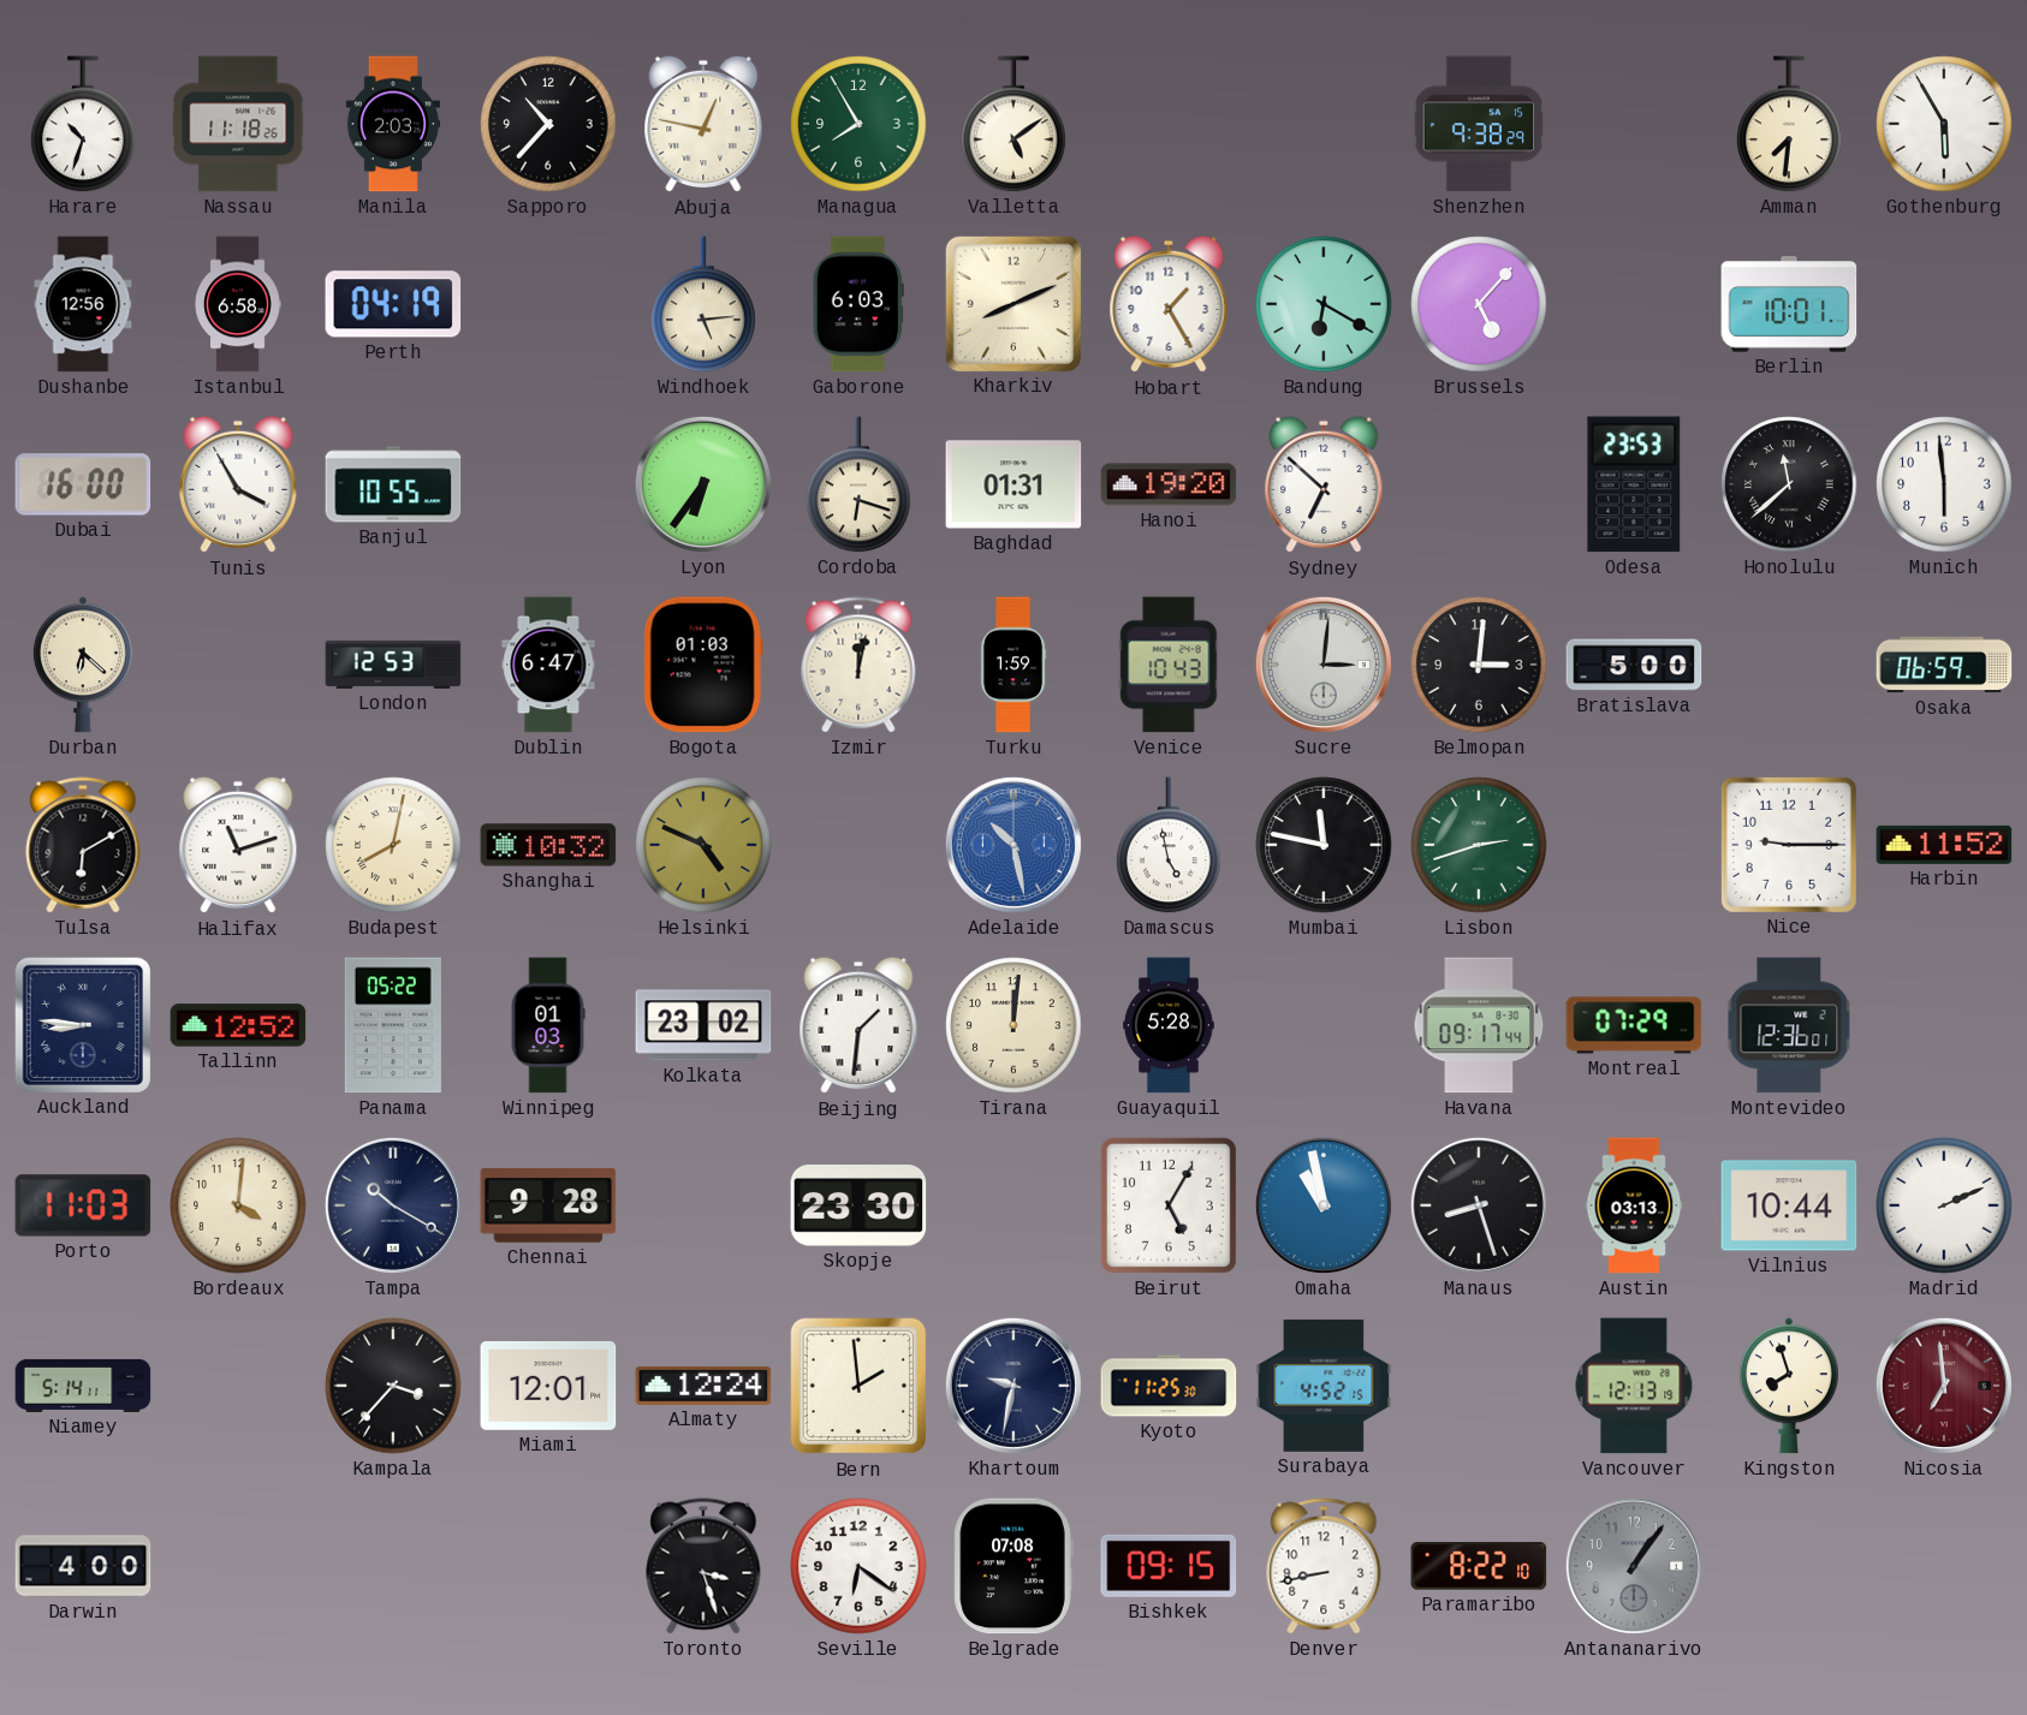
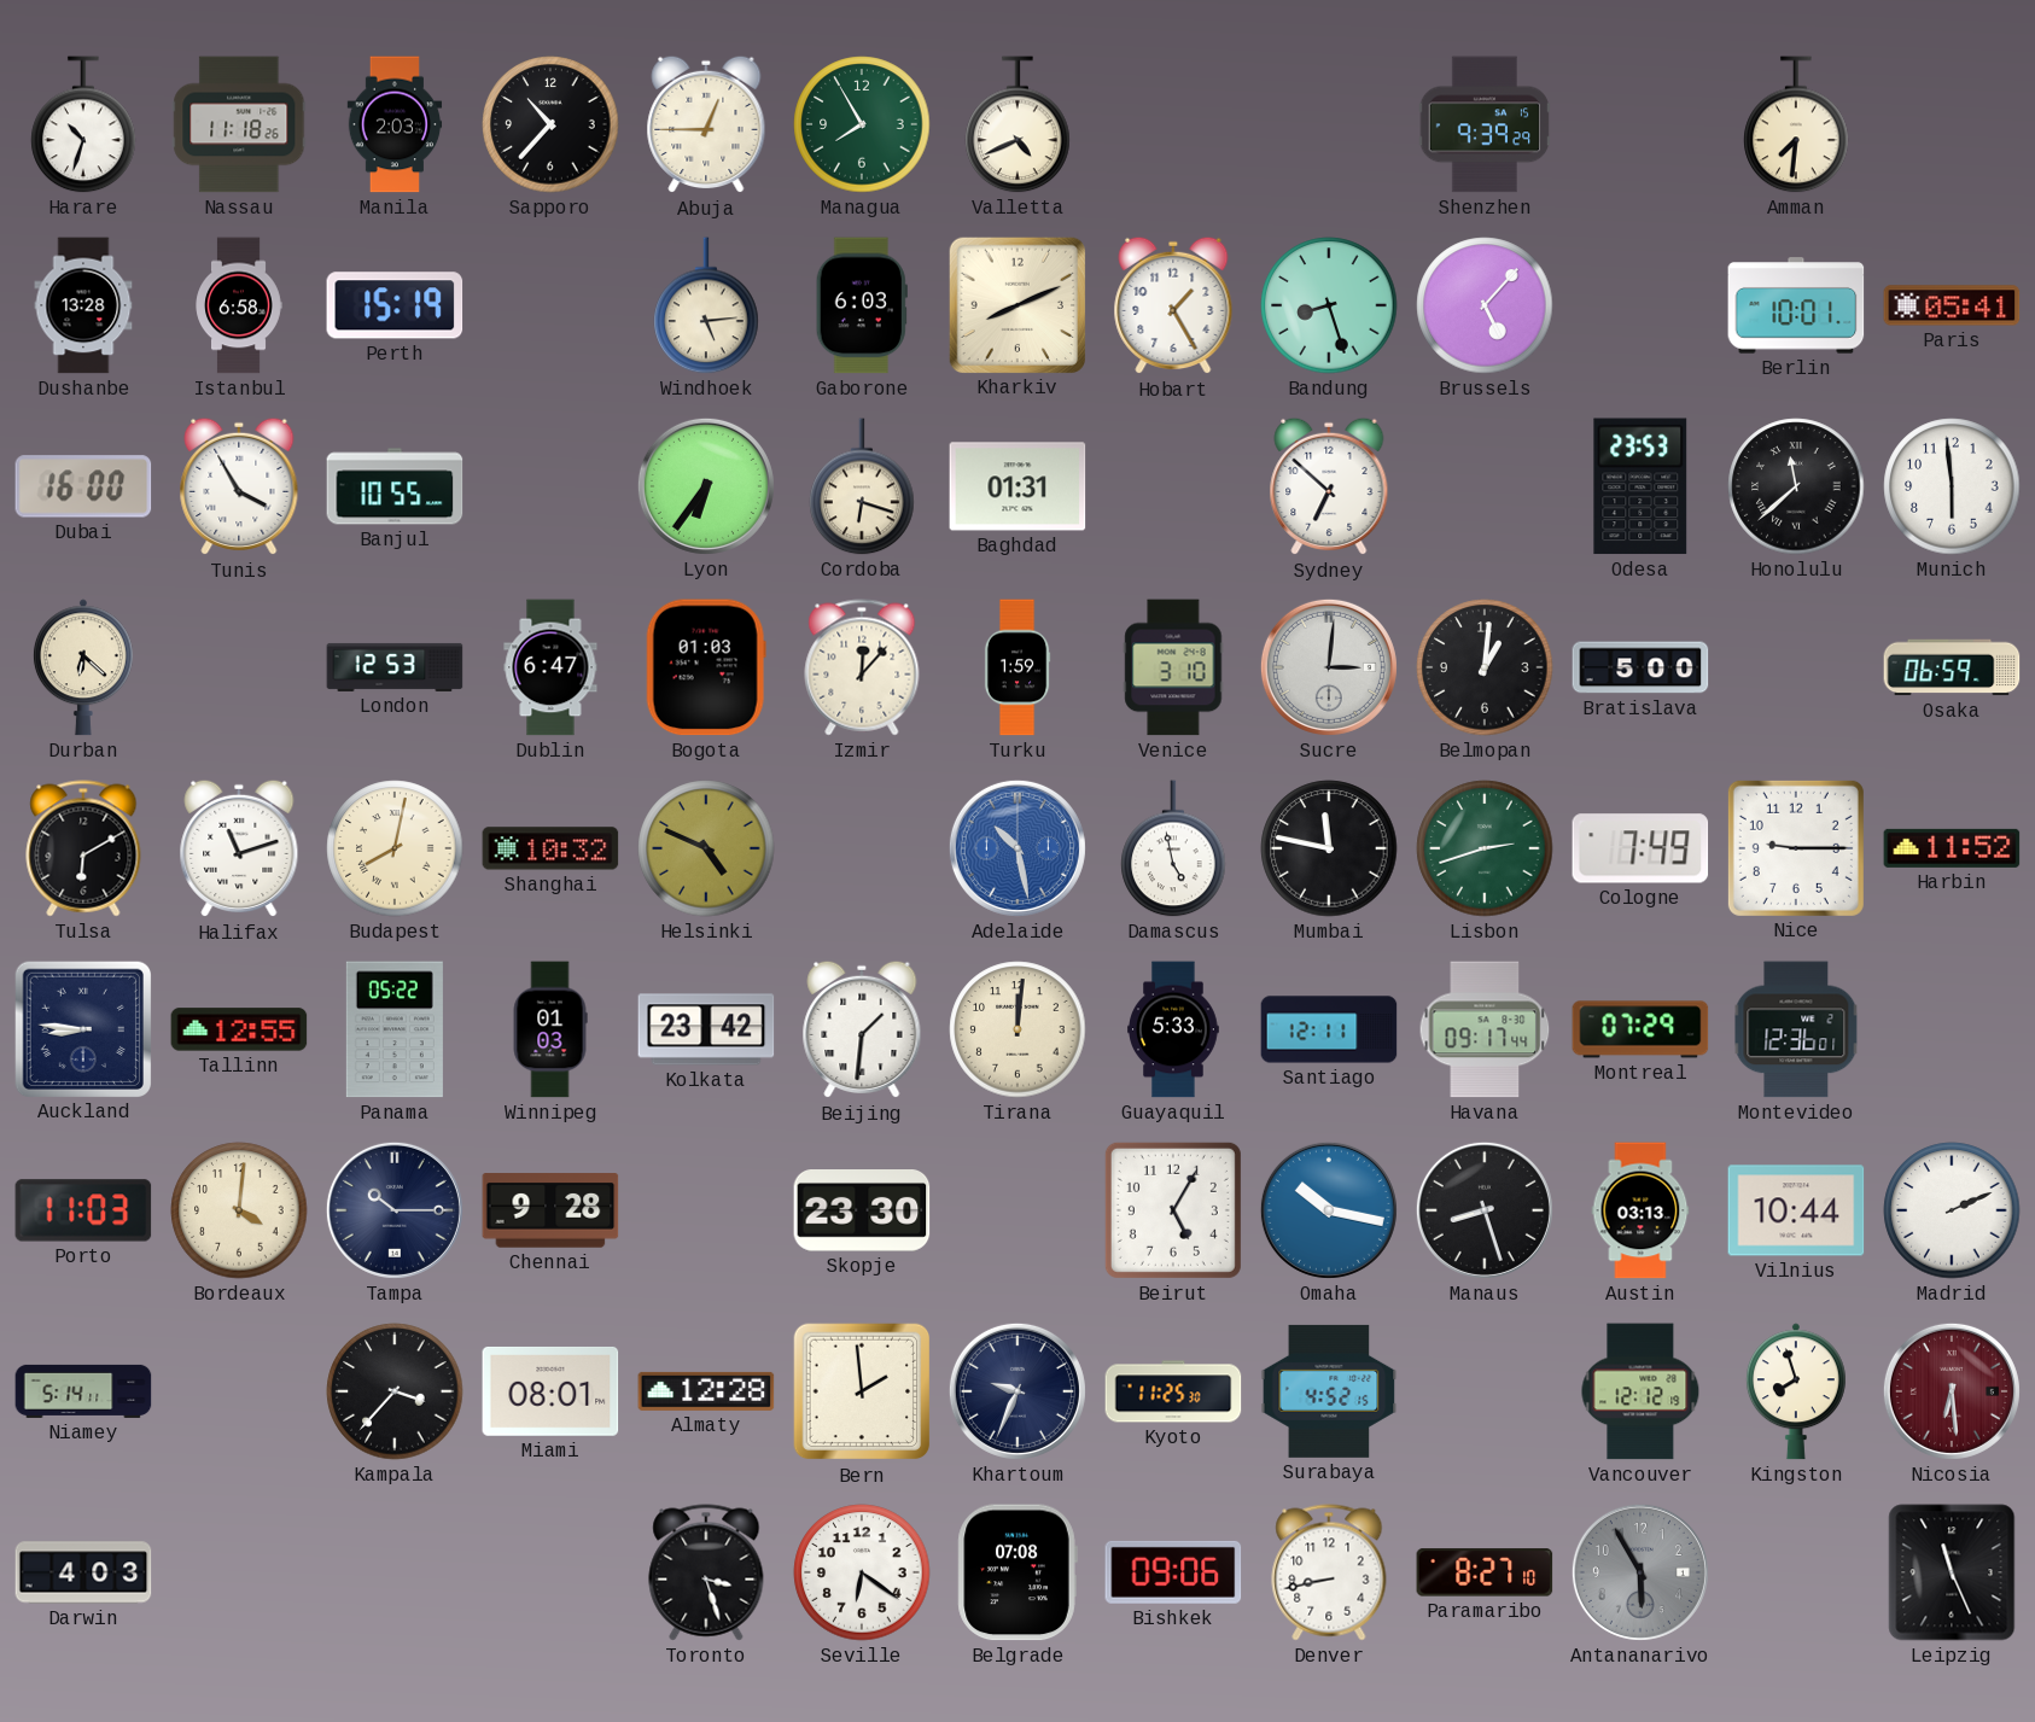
Abuja: 12:47 -> 12:45
Valletta: 5:09 -> 4:41
Shenzhen: 9:38 -> 9:39
Gothenburg: 5:55 -> none
Dushanbe: 12:56 -> 13:28
Perth: 04:19 -> 15:19
Bandung: 6:20 -> 8:27
Paris: none -> 05:41
Hanoi: 19:20 -> none
Izmir: 12:02 -> 12:07
Venice: 10:43 -> 3:10
Belmopan: 3:01 -> 1:01
Cologne: none -> 7:49
Tallinn: 12:52 -> 12:55
Kolkata: 23:02 -> 23:42
Guayaquil: 5:28 -> 5:33
Santiago: none -> 12:11
Tampa: 10:20 -> 10:15
Omaha: 10:58 -> 10:17
Miami: 12:01 -> 08:01
Almaty: 12:24 -> 12:28
Khartoum: 9:32 -> 9:34
Vancouver: 12:13 -> 12:12
Nicosia: 6:59 -> 6:29
Darwin: 4:00 -> 4:03
Bishkek: 09:15 -> 09:06
Paramaribo: 8:22 -> 8:27
Antananarivo: 1:06 -> 5:55
Leipzig: none -> 11:26
